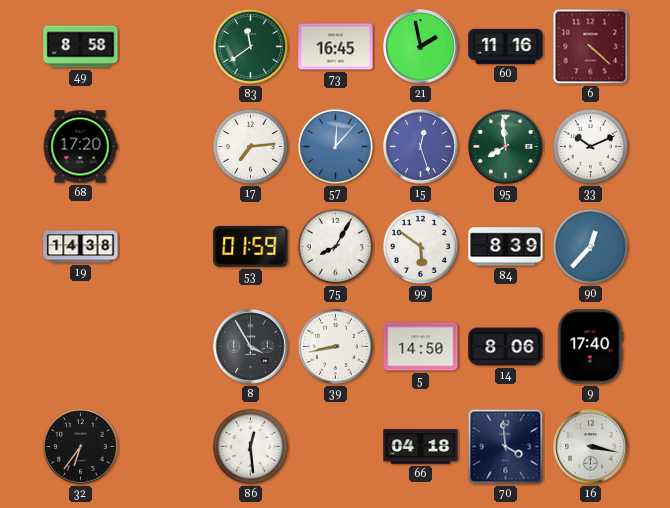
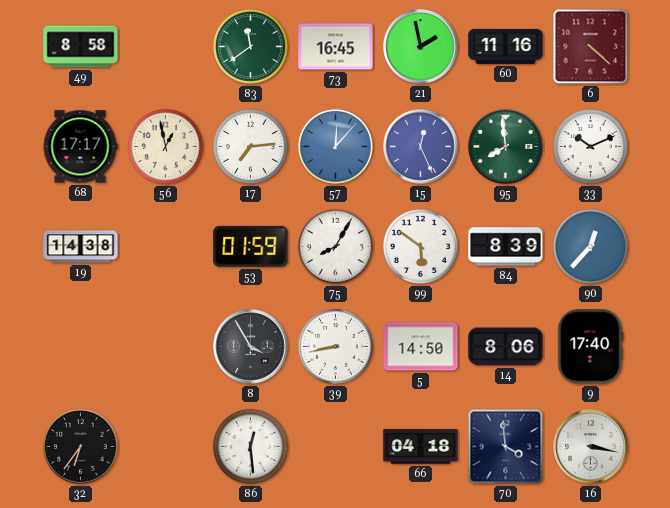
68: 17:20 -> 17:17
56: none -> 12:58
15: 12:27 -> 12:26
